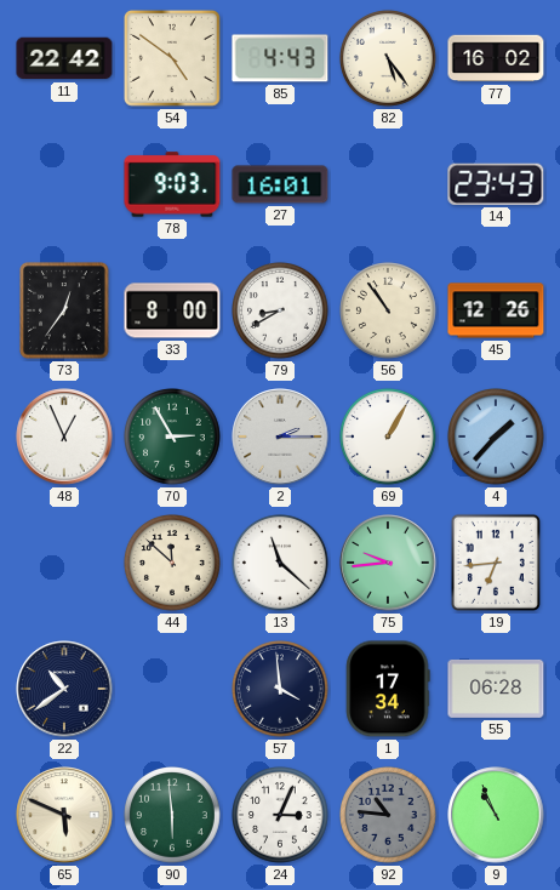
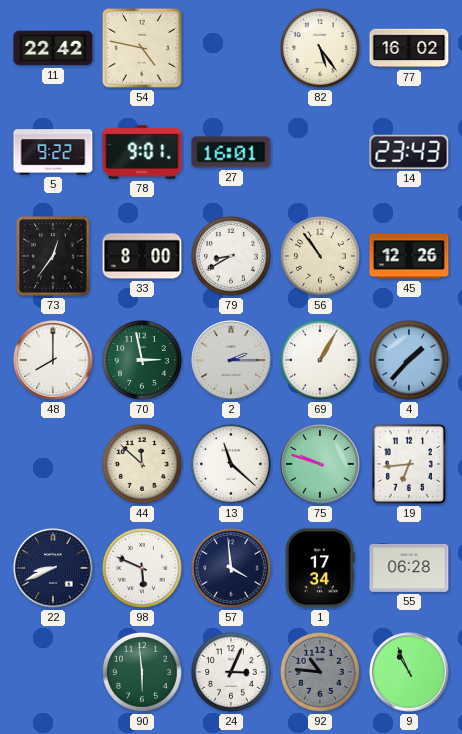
54: 4:51 -> 4:47
85: 4:43 -> none
5: none -> 9:22
78: 9:03 -> 9:01
48: 12:56 -> 8:00
70: 2:55 -> 2:58
75: 9:44 -> 9:48
22: 10:39 -> 8:41
98: none -> 5:49
65: 5:49 -> none
